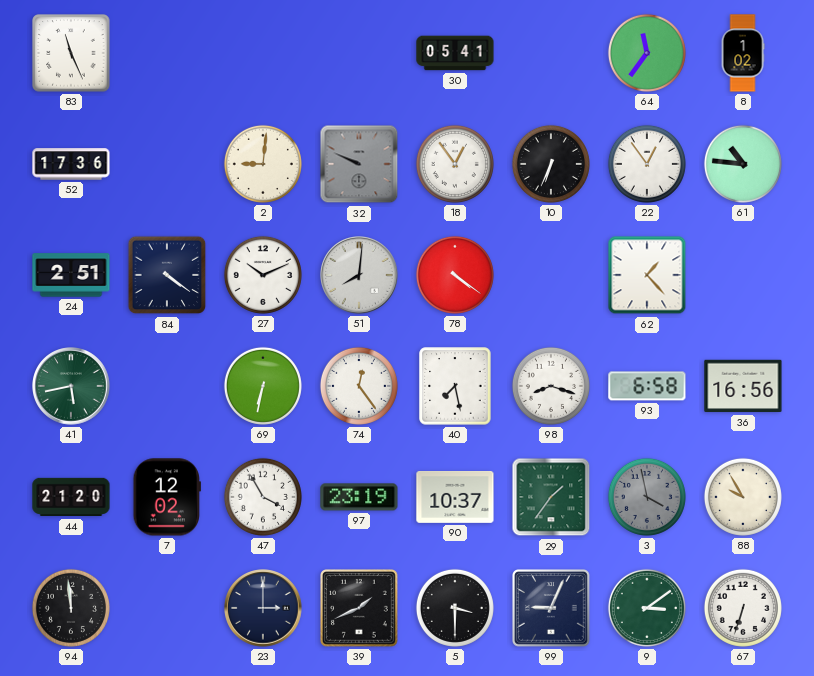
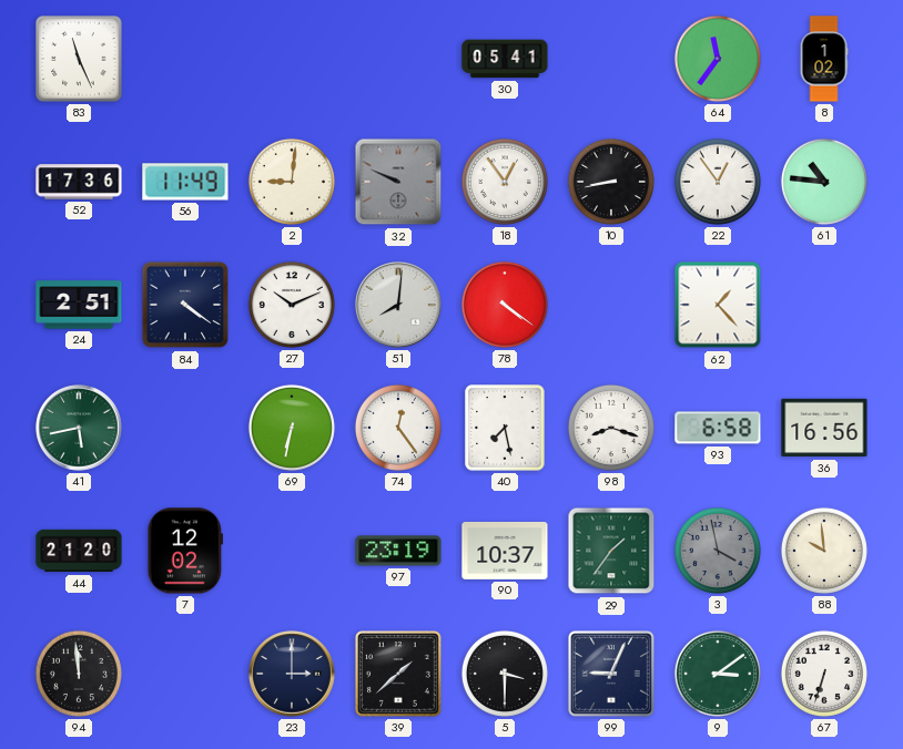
56: none -> 11:49
10: 6:34 -> 8:43
47: 3:55 -> none
88: 9:55 -> 9:59
39: 1:41 -> 1:38
